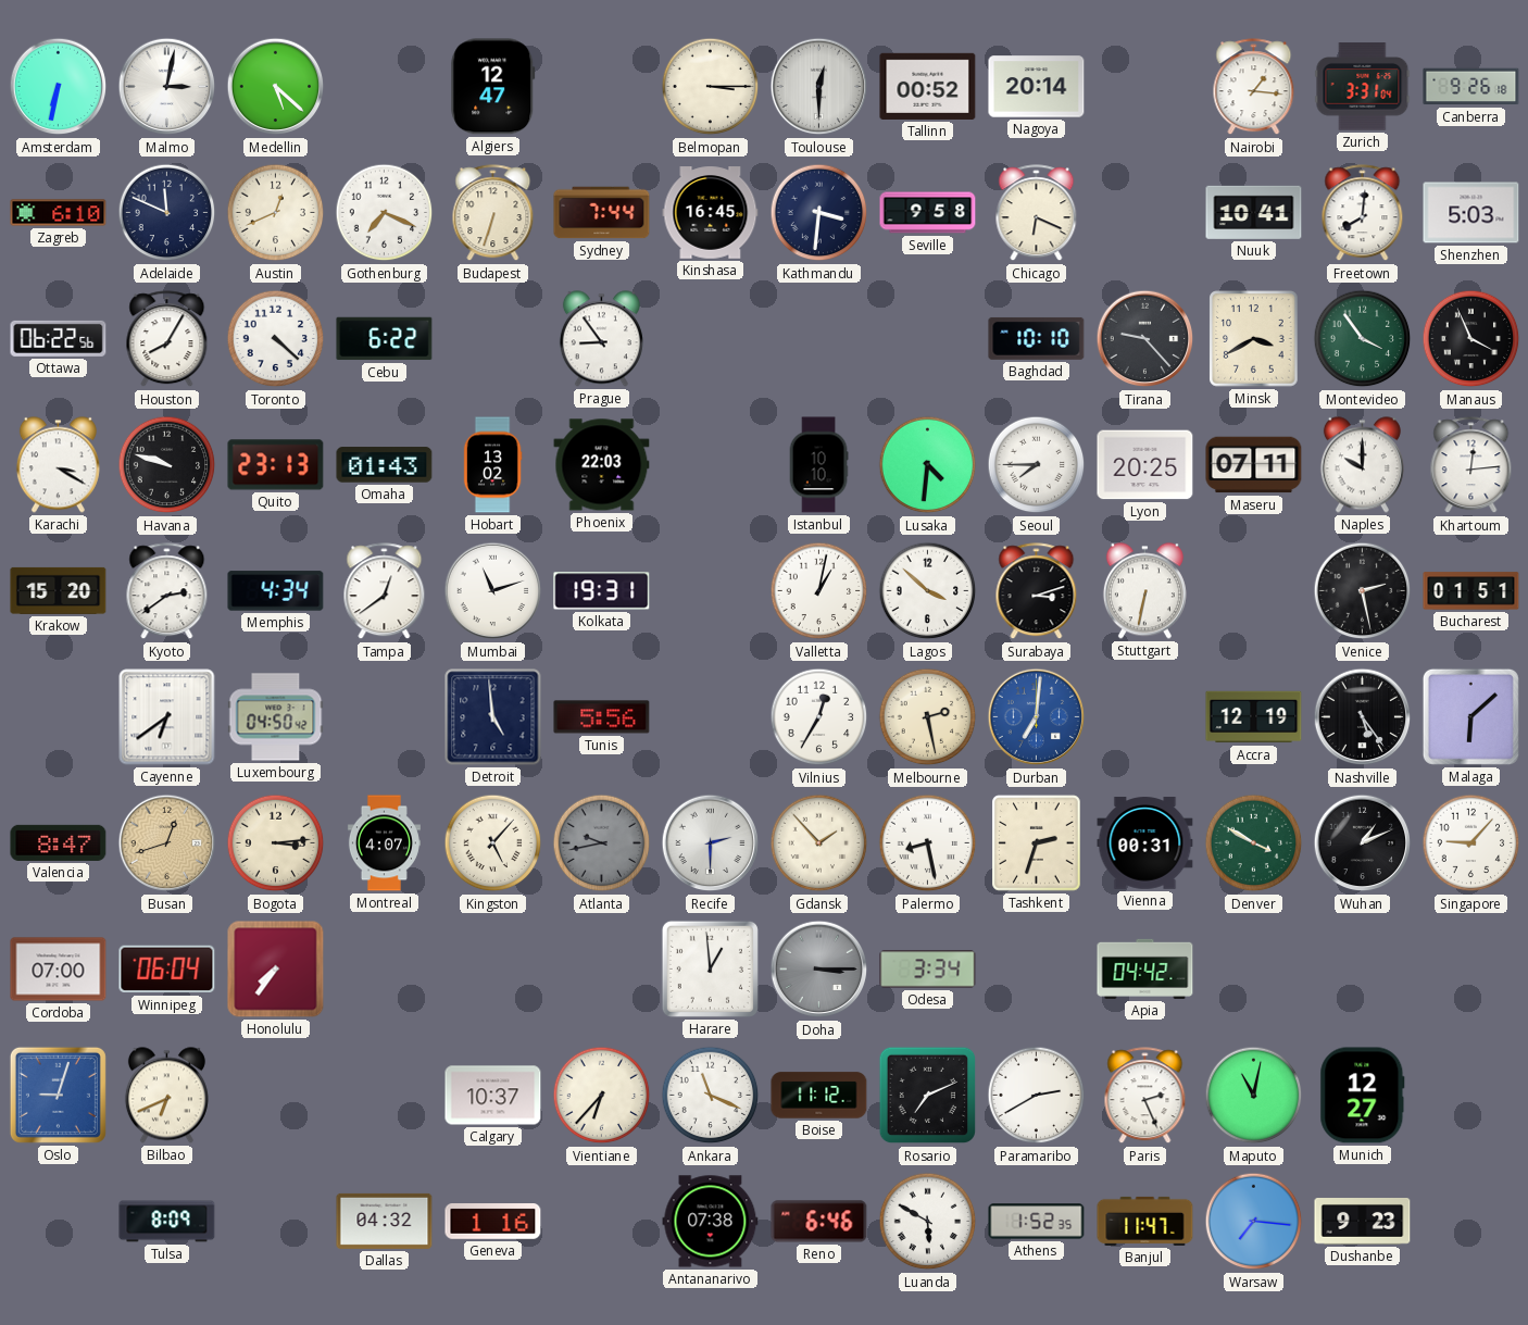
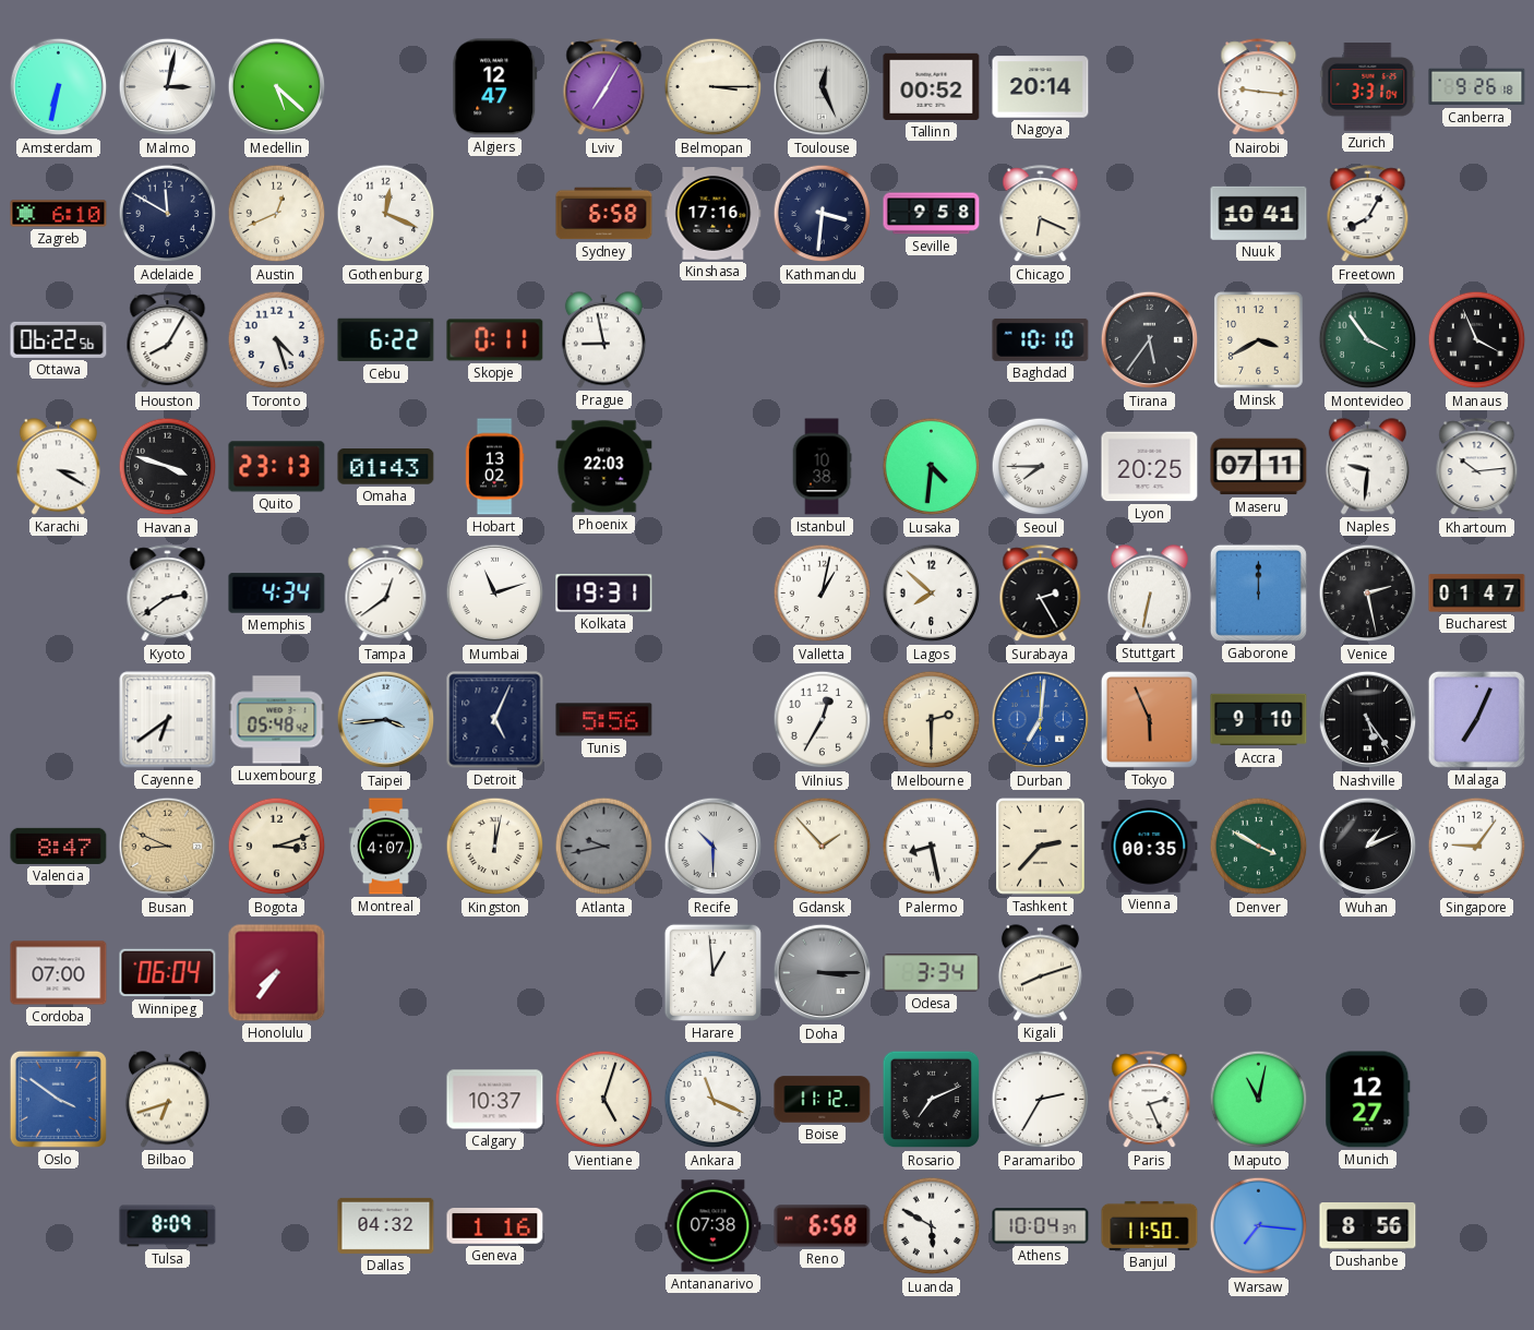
Lviv: none -> 7:05
Toulouse: 12:30 -> 12:26
Nairobi: 1:16 -> 9:16
Adelaide: 11:49 -> 11:50
Gothenburg: 7:19 -> 12:19
Budapest: 6:33 -> none
Sydney: 7:44 -> 6:58
Kinshasa: 16:45 -> 17:16
Freetown: 8:01 -> 8:05
Shenzhen: 5:03 -> none
Toronto: 4:22 -> 4:27
Skopje: none -> 0:11
Prague: 8:54 -> 8:58
Tirana: 9:23 -> 5:36
Havana: 9:48 -> 3:48
Istanbul: 10:10 -> 10:38
Naples: 10:00 -> 9:31
Khartoum: 12:14 -> 10:14
Krakow: 15:20 -> none
Lagos: 3:52 -> 7:52
Surabaya: 3:12 -> 2:25
Gaborone: none -> 12:00
Bucharest: 01:51 -> 01:47
Luxembourg: 04:50 -> 05:48
Taipei: none -> 3:44
Detroit: 4:59 -> 5:04
Melbourne: 2:28 -> 2:30
Tokyo: none -> 5:56
Accra: 12:19 -> 9:10
Malaga: 6:08 -> 7:04
Busan: 12:42 -> 8:49
Bogota: 3:14 -> 3:12
Kingston: 5:07 -> 12:02
Recife: 2:30 -> 10:30
Tashkent: 2:33 -> 2:37
Vienna: 00:31 -> 00:35
Singapore: 9:07 -> 9:06
Kigali: none -> 8:12
Apia: 04:42 -> none
Oslo: 9:03 -> 3:51
Bilbao: 6:41 -> 6:42
Vientiane: 6:37 -> 5:03
Paramaribo: 2:40 -> 2:35
Reno: 6:46 -> 6:58
Athens: 1:52 -> 10:04
Banjul: 11:47 -> 11:50
Dushanbe: 9:23 -> 8:56
